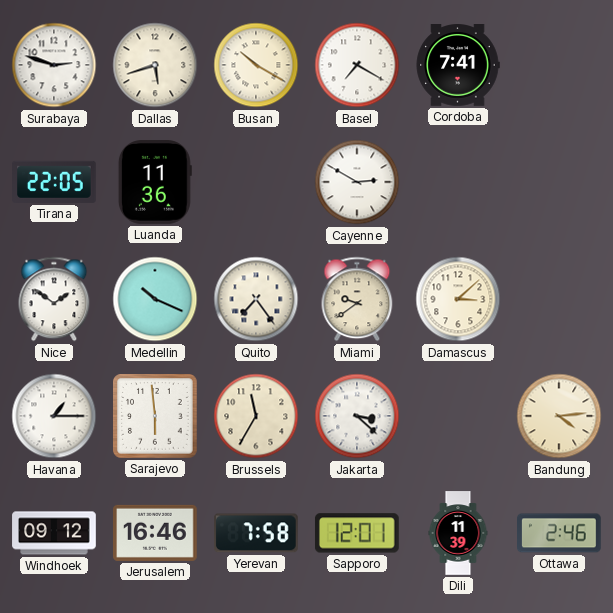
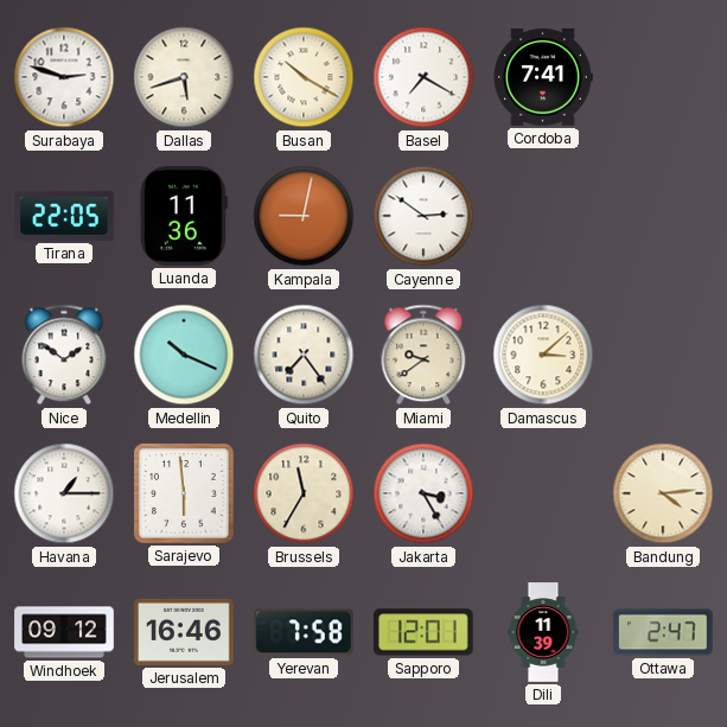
Kampala: none -> 9:02
Cayenne: 2:50 -> 2:51
Jakarta: 3:22 -> 3:25
Ottawa: 2:46 -> 2:47
